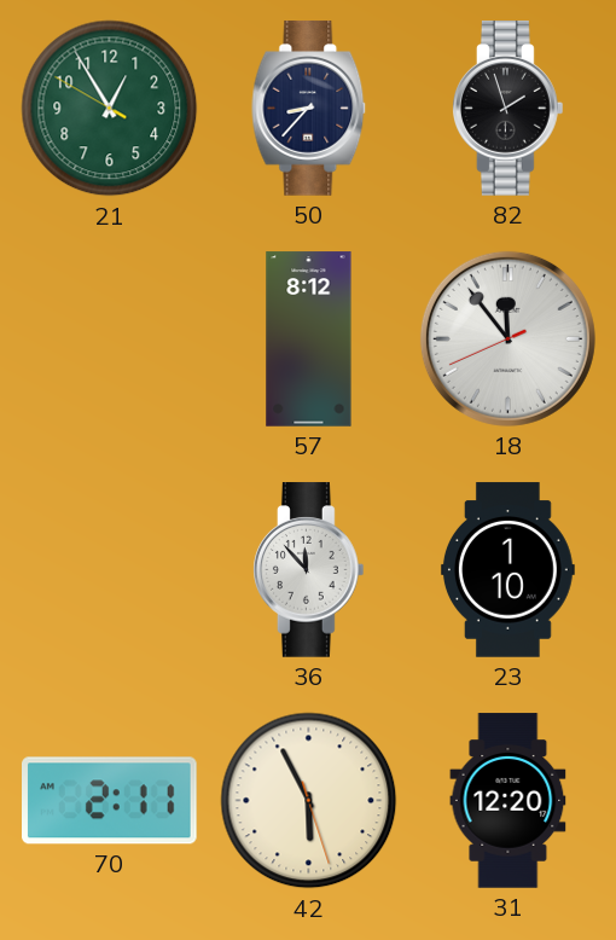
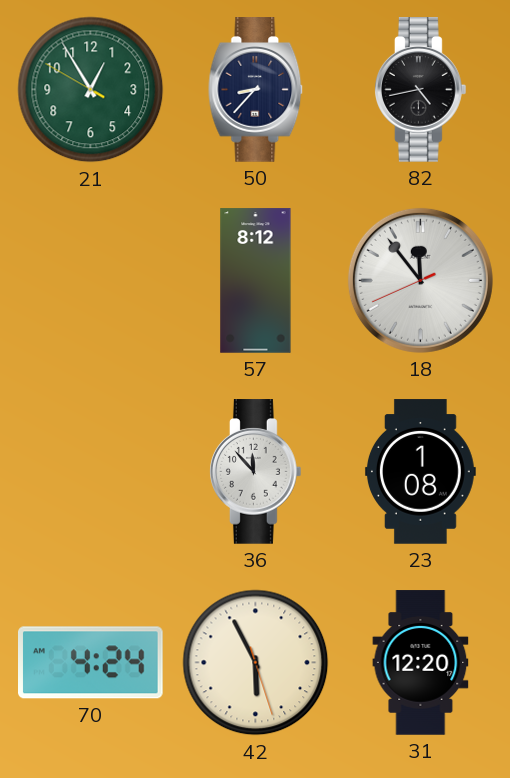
82: 1:57 -> 4:43
23: 1:10 -> 1:08
70: 2:11 -> 4:24
